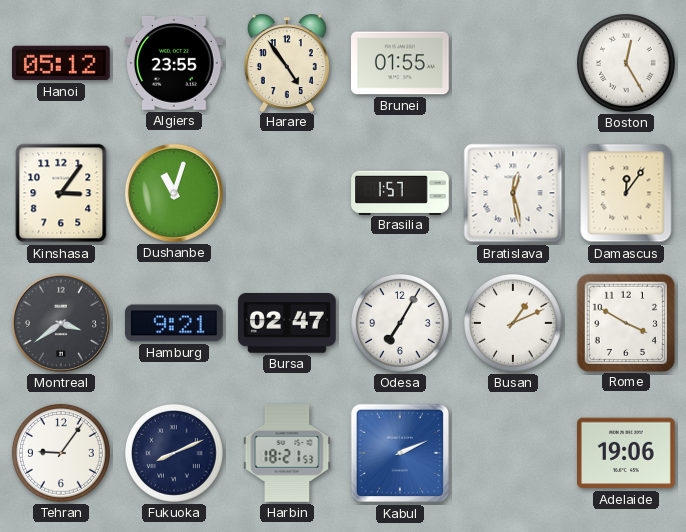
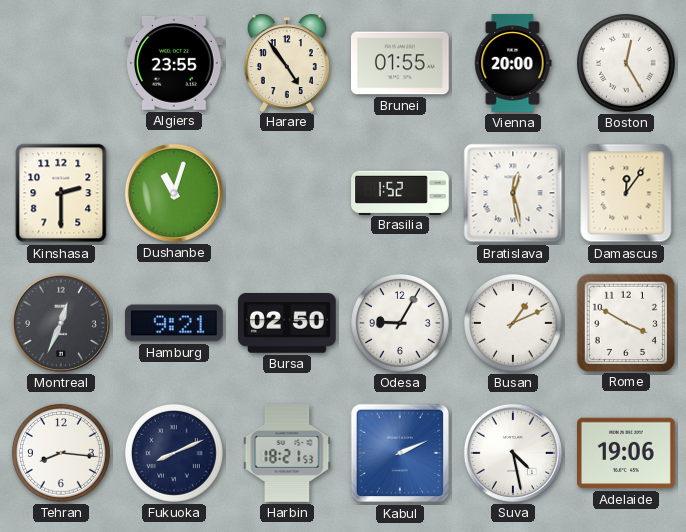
Hanoi: 05:12 -> none
Vienna: none -> 20:00
Kinshasa: 3:06 -> 2:30
Brasilia: 1:57 -> 1:52
Montreal: 3:39 -> 12:34
Bursa: 02:47 -> 02:50
Odesa: 7:05 -> 9:05
Tehran: 9:06 -> 8:16
Suva: none -> 4:28
